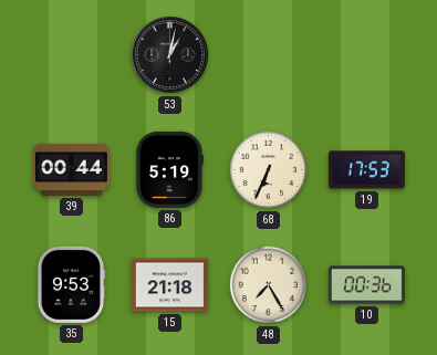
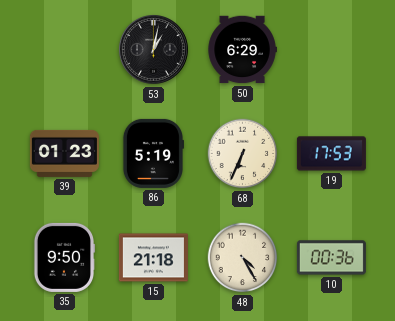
50: none -> 6:29
39: 00:44 -> 01:23
35: 9:53 -> 9:50
48: 7:25 -> 4:25
